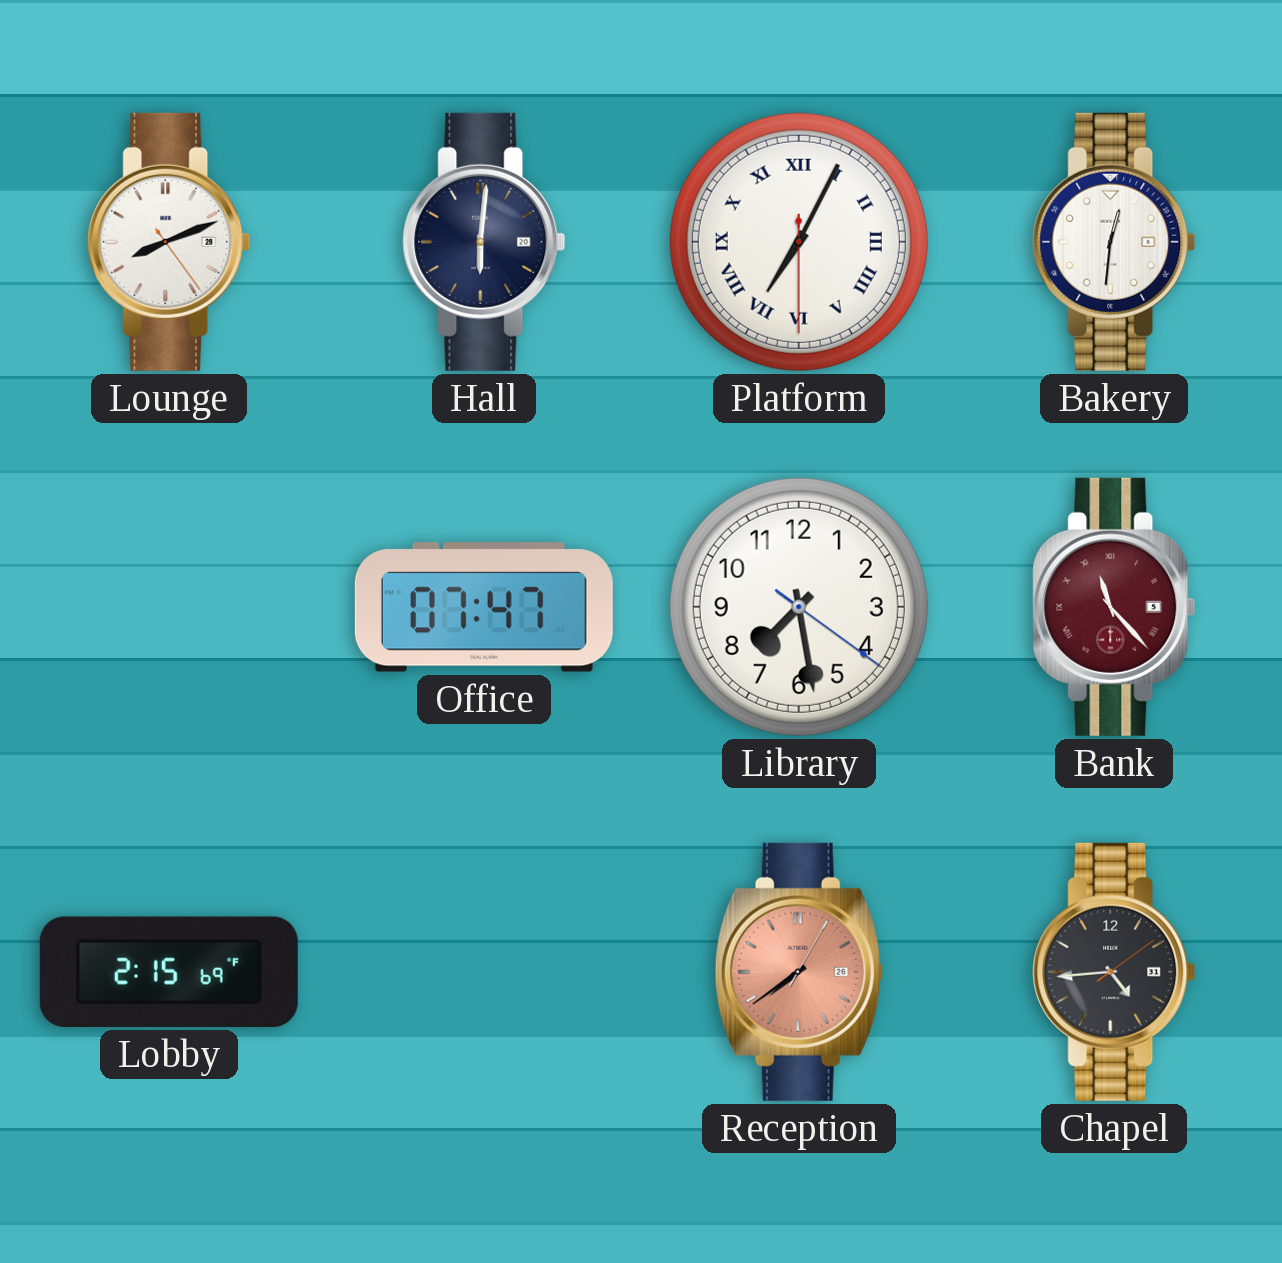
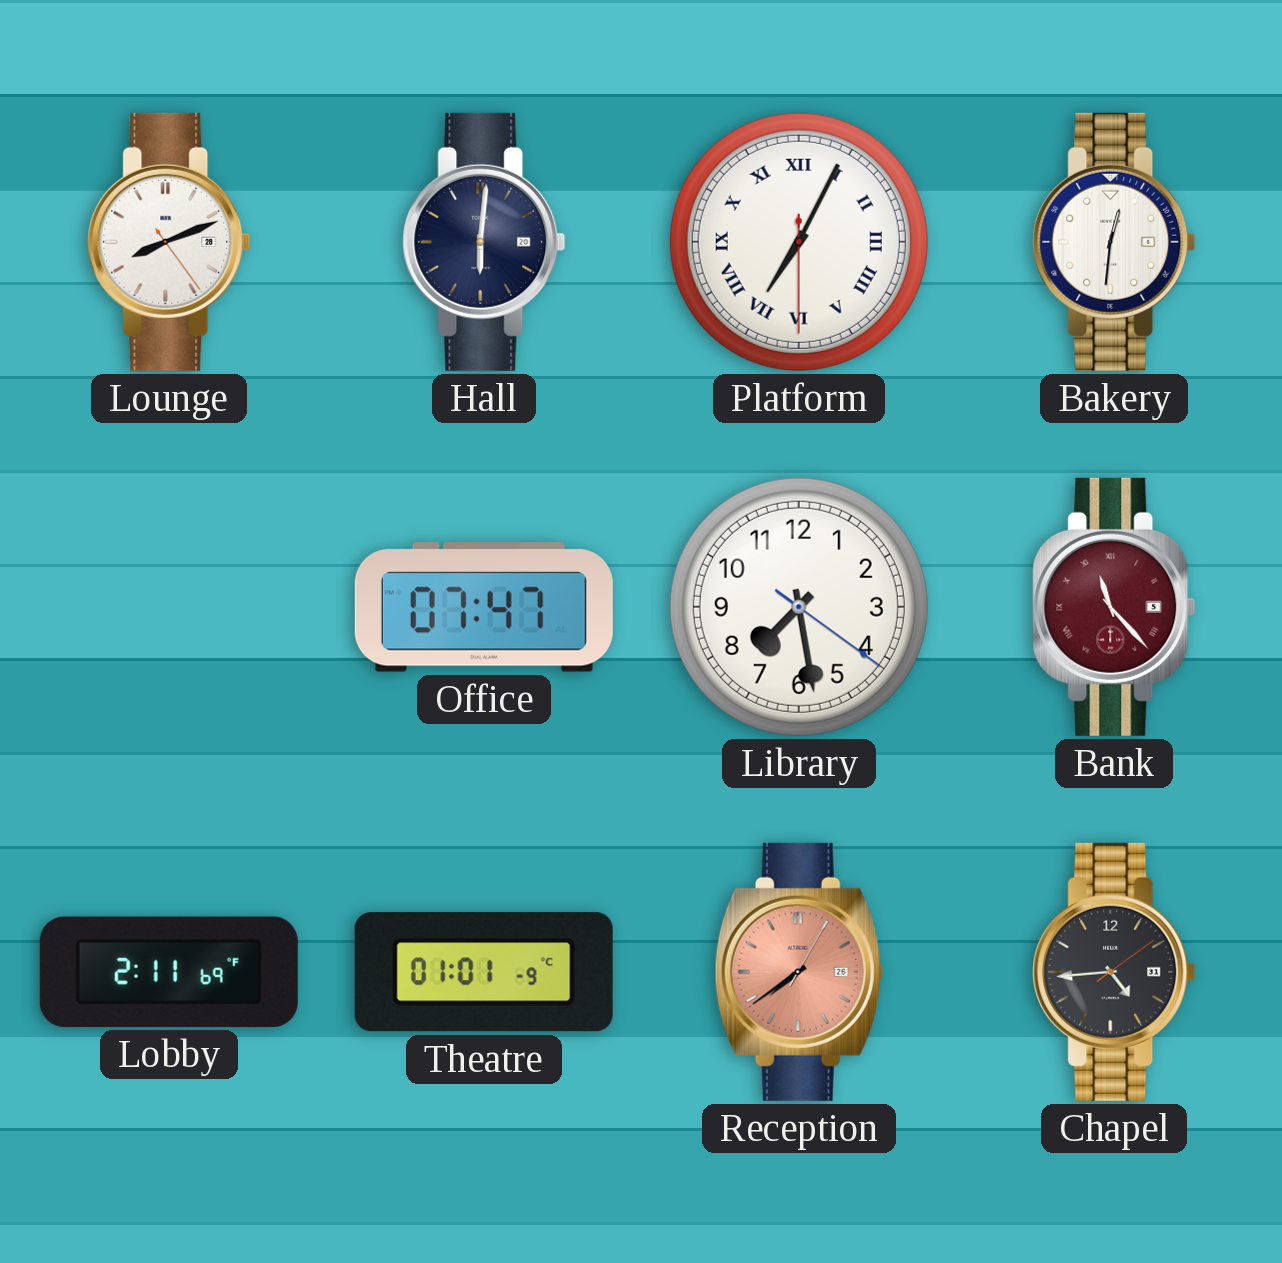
Lobby: 2:15 -> 2:11
Theatre: none -> 01:01
